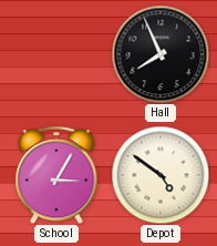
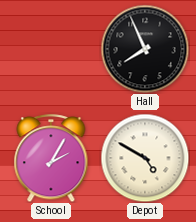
School: 3:05 -> 2:05
Depot: 4:51 -> 4:50
